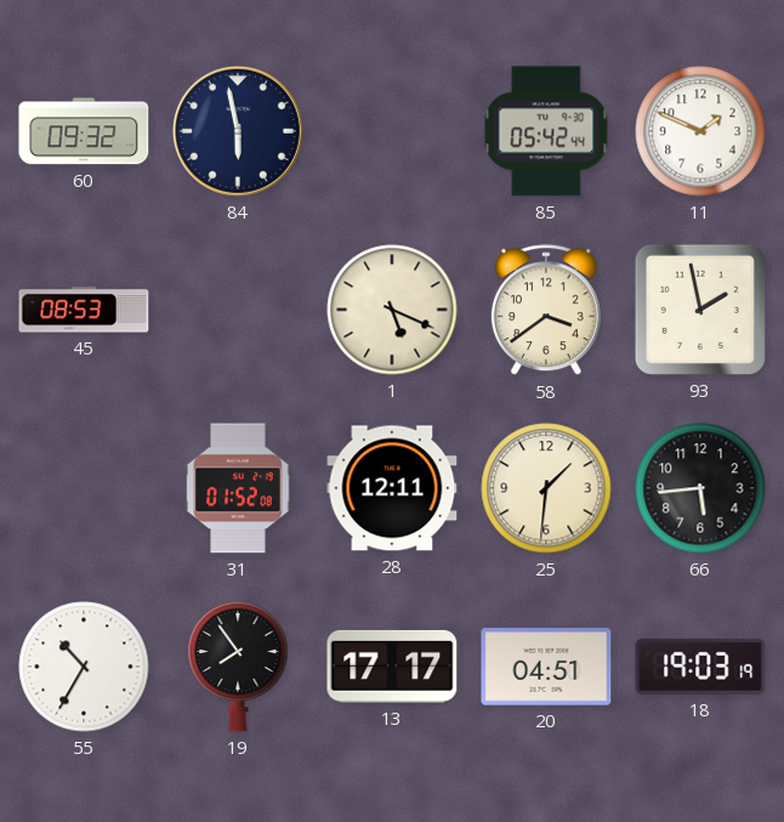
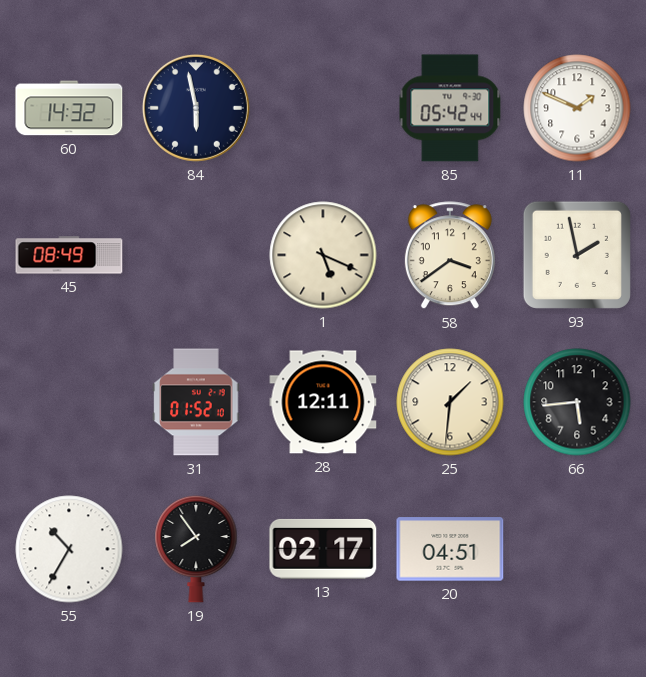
60: 09:32 -> 14:32
45: 08:53 -> 08:49
31: 01:52:08 -> 01:52:10
13: 17:17 -> 02:17
18: 19:03 -> none
